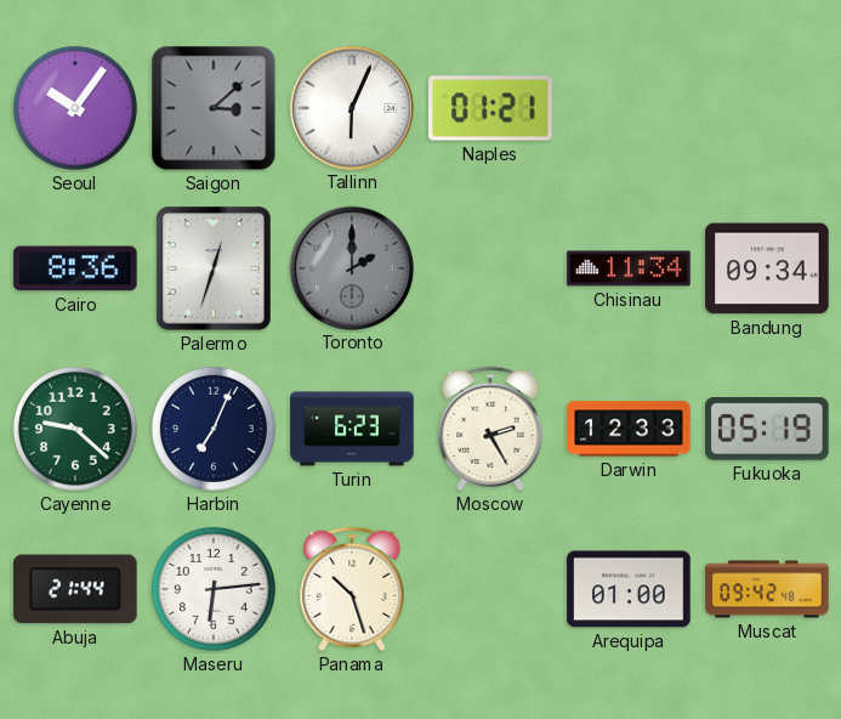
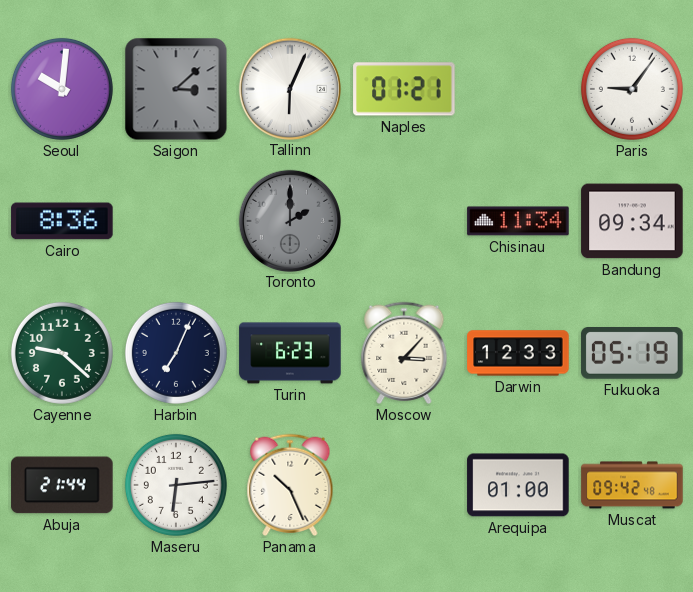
Seoul: 10:06 -> 10:01
Paris: none -> 9:06
Palermo: 12:33 -> none
Moscow: 2:25 -> 3:07
Panama: 10:27 -> 10:26
